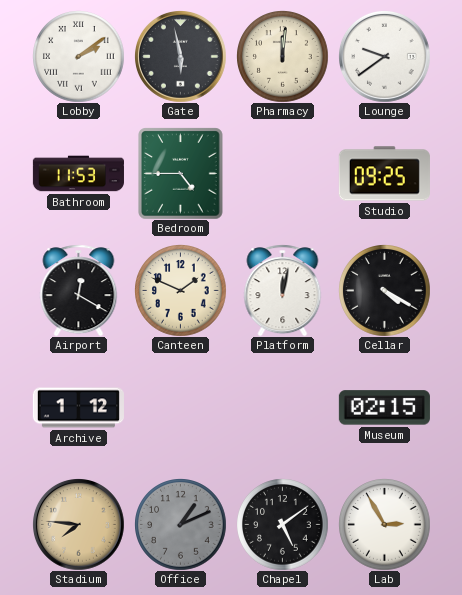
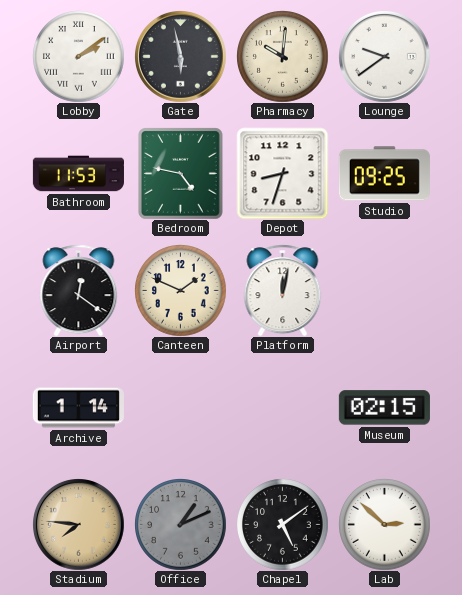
Pharmacy: 12:01 -> 10:01
Bedroom: 4:45 -> 4:47
Depot: none -> 8:33
Airport: 12:20 -> 12:21
Cellar: 4:20 -> none
Archive: 1:12 -> 1:14
Lab: 2:55 -> 2:52
